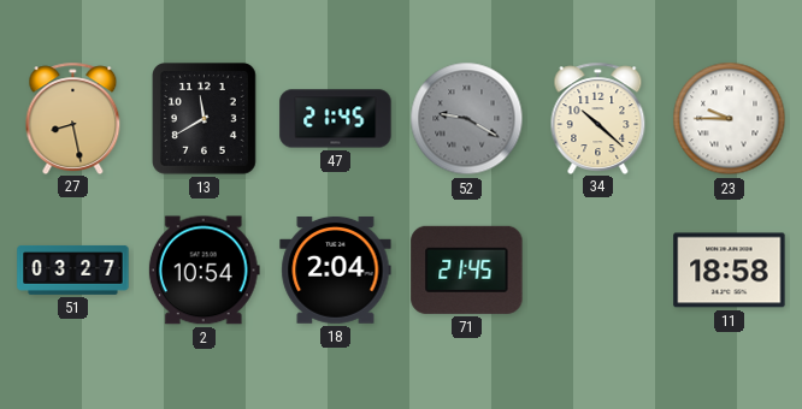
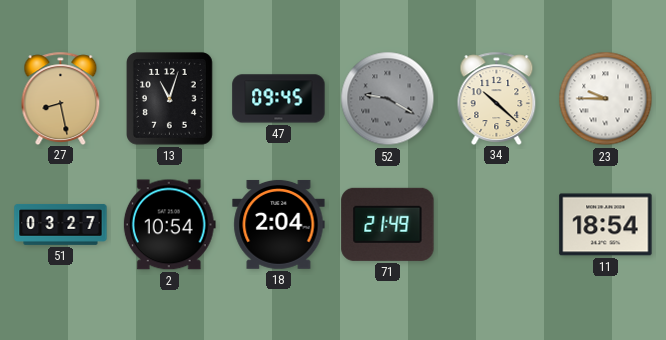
13: 11:40 -> 11:03
47: 21:45 -> 09:45
71: 21:45 -> 21:49
11: 18:58 -> 18:54
